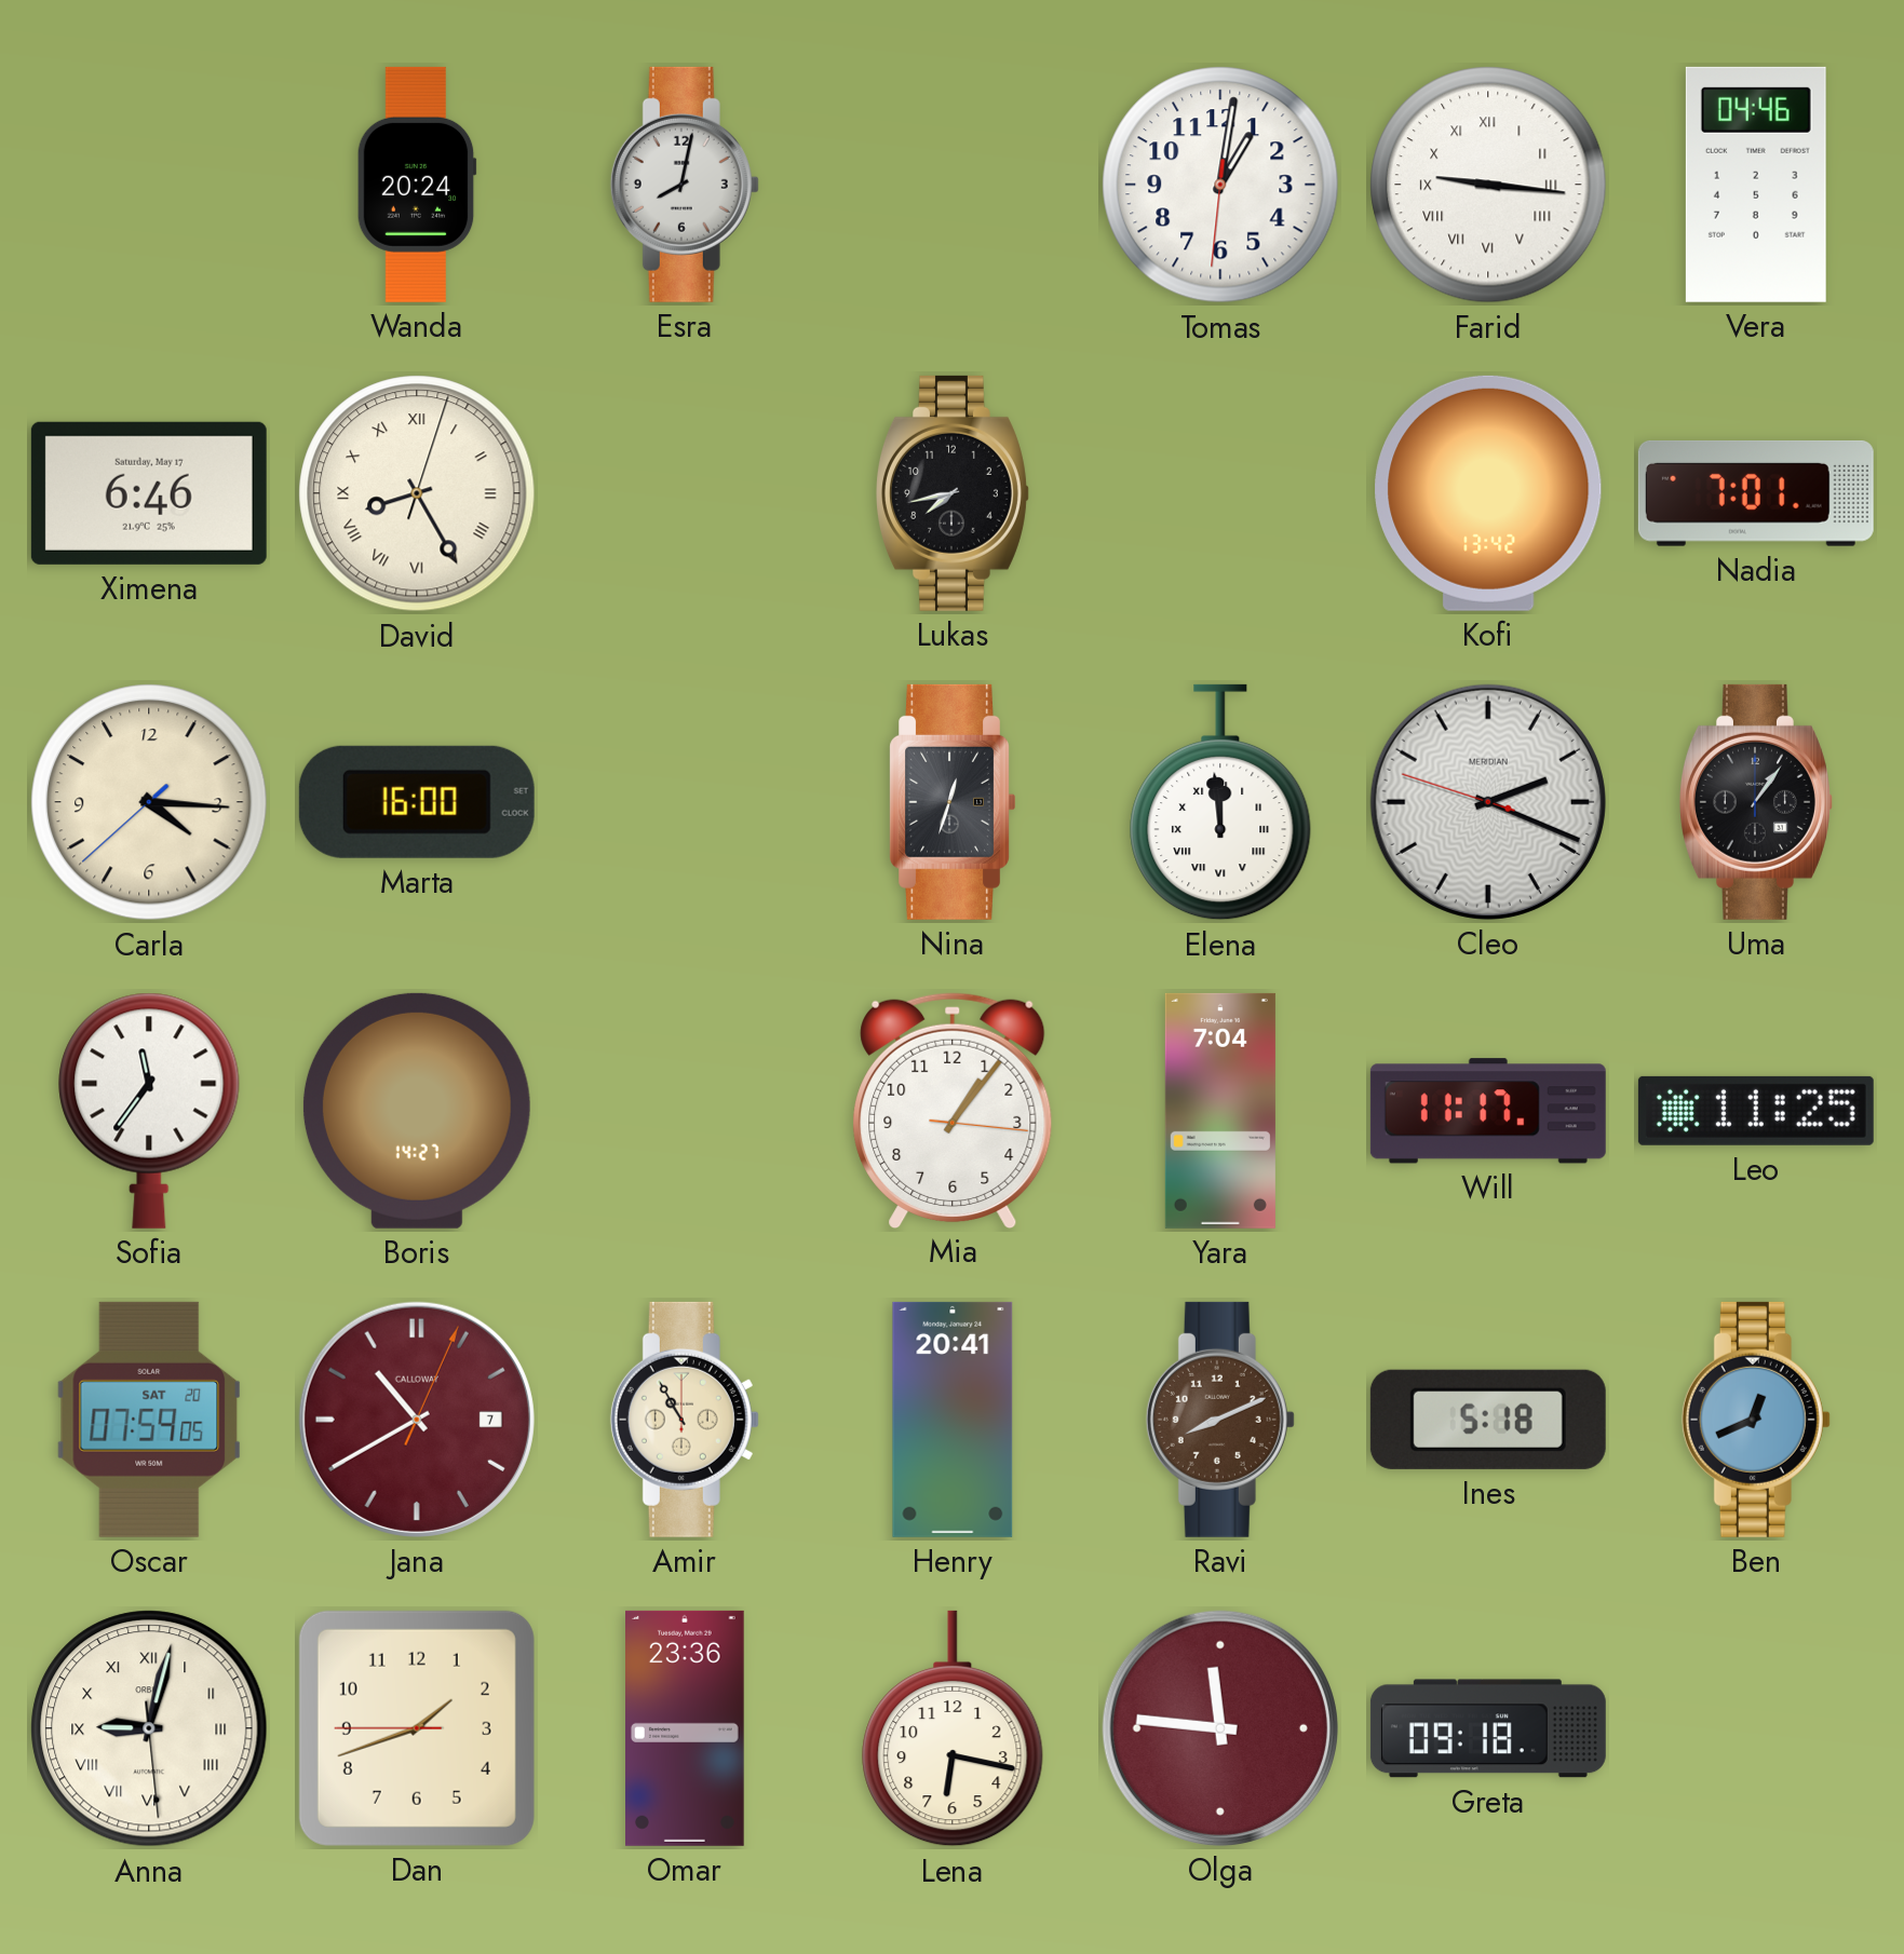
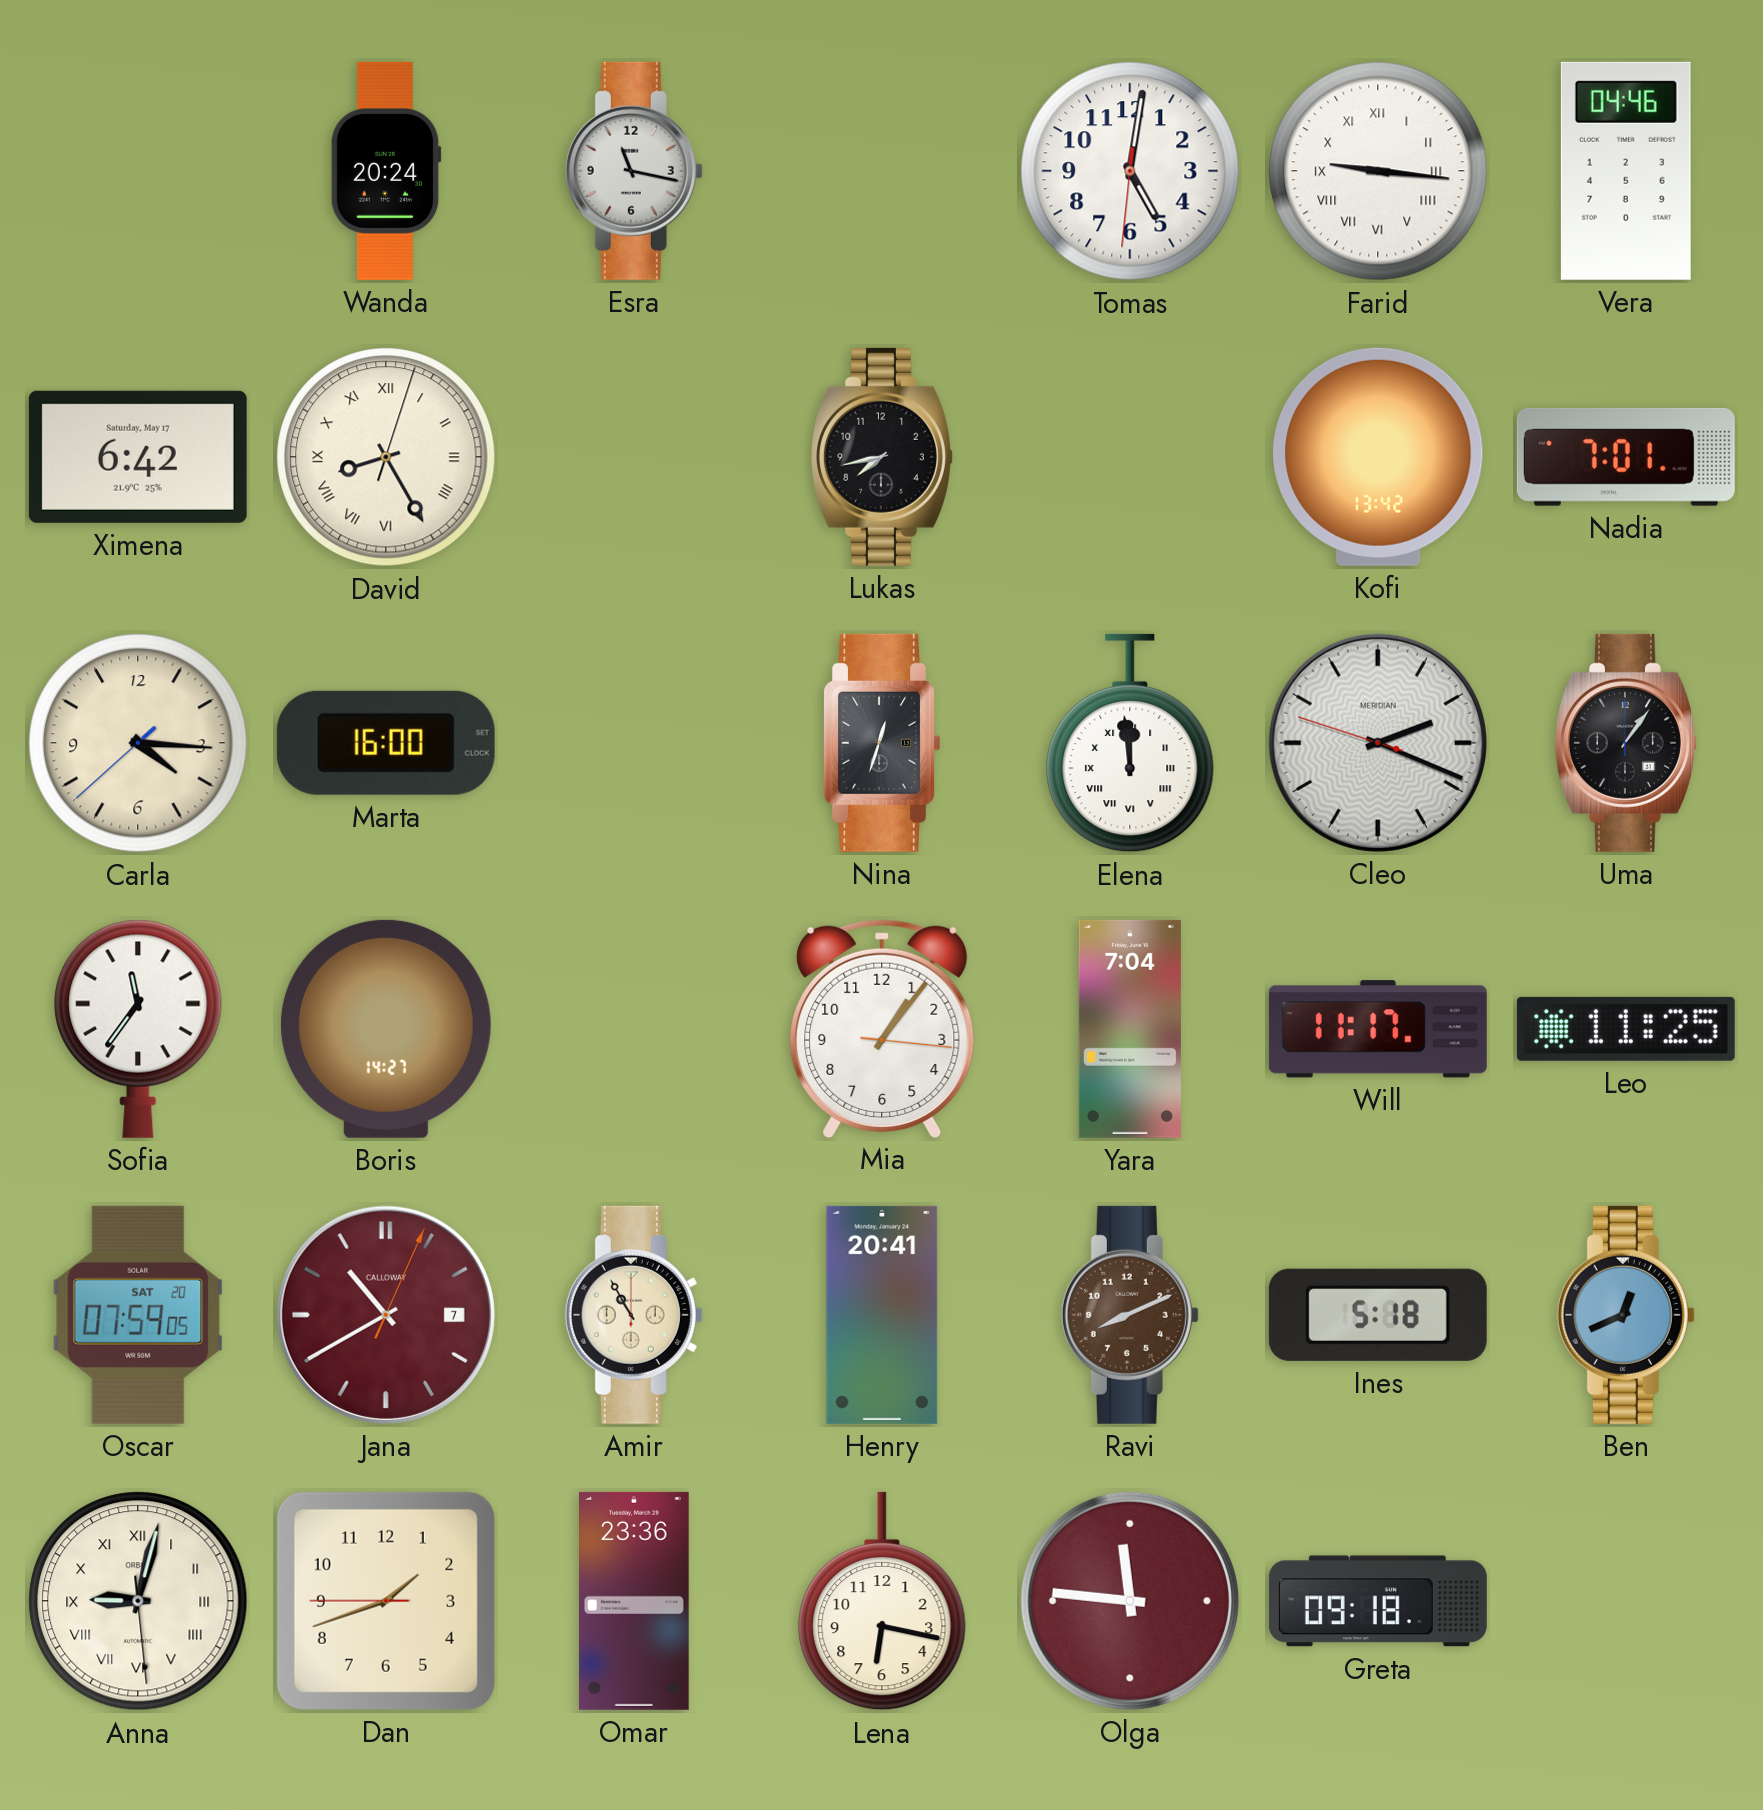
Esra: 8:02 -> 11:17
Tomas: 1:01 -> 5:01
Ximena: 6:46 -> 6:42
